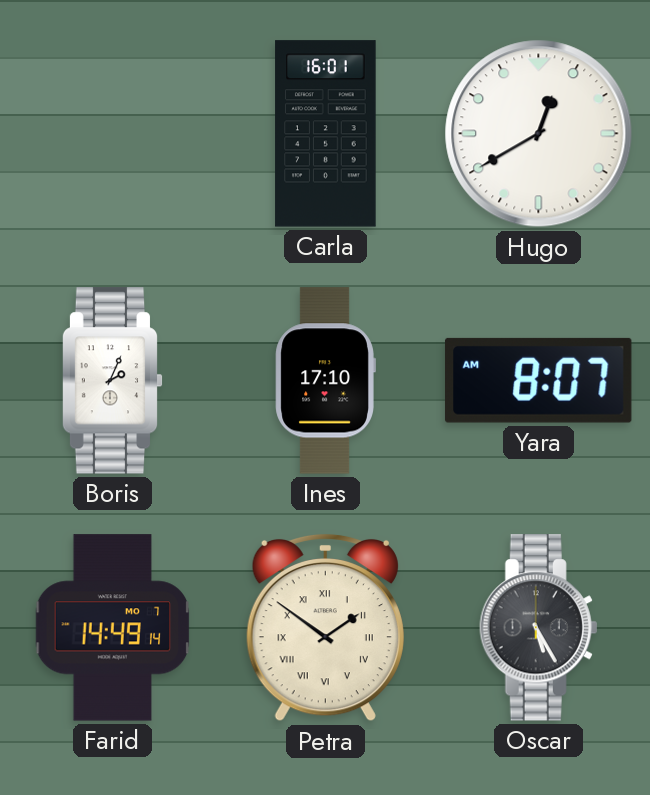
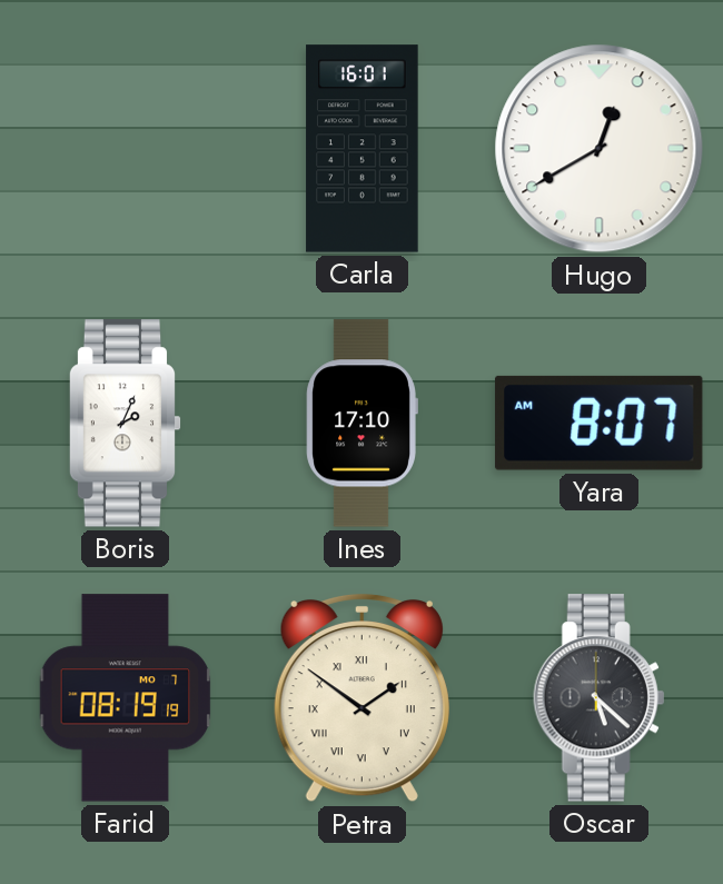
Farid: 14:49 -> 08:19
Oscar: 5:25 -> 5:22
